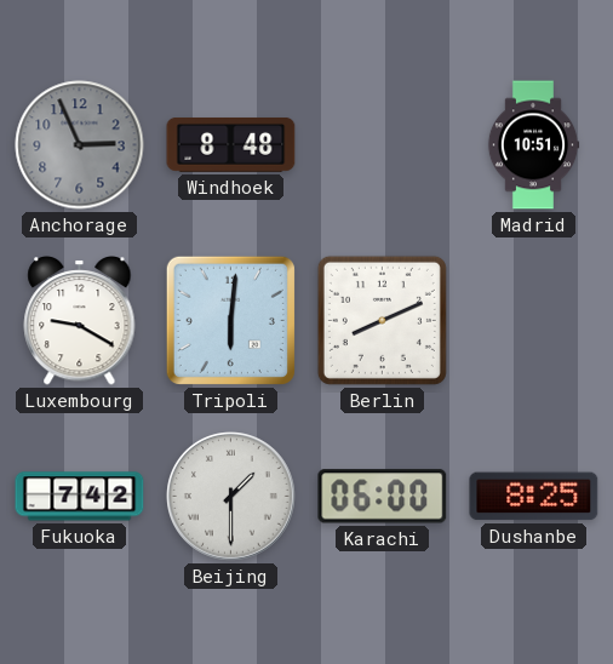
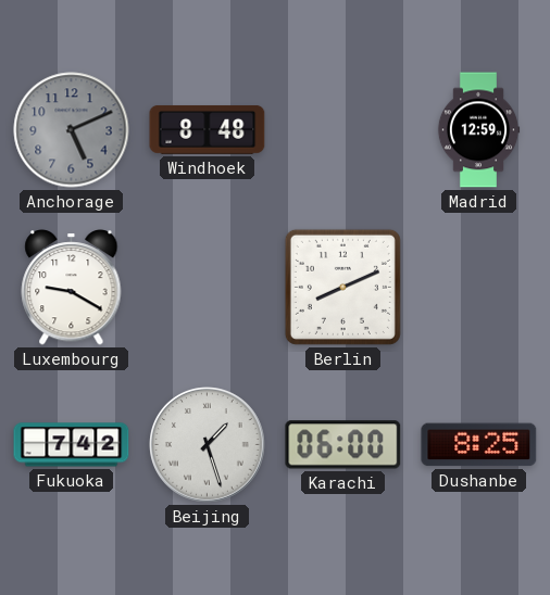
Anchorage: 2:56 -> 5:11
Madrid: 10:51 -> 12:59
Tripoli: 6:01 -> none
Beijing: 1:30 -> 1:27
